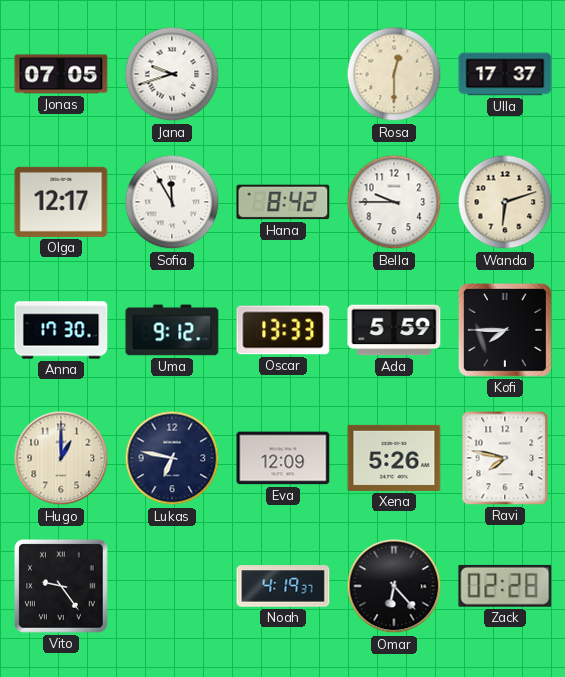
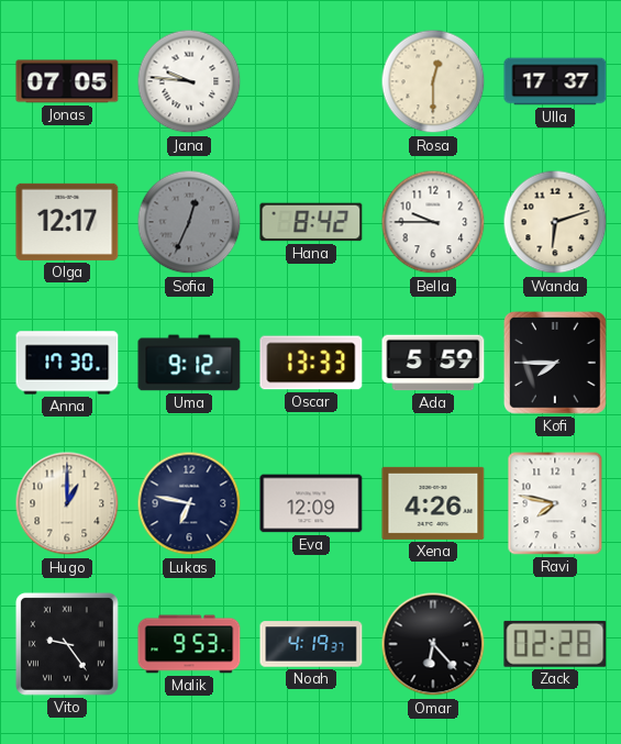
Jana: 9:42 -> 9:46
Sofia: 11:55 -> 12:34
Sofia dial: white -> grey
Xena: 5:26 -> 4:26
Malik: none -> 9:53
